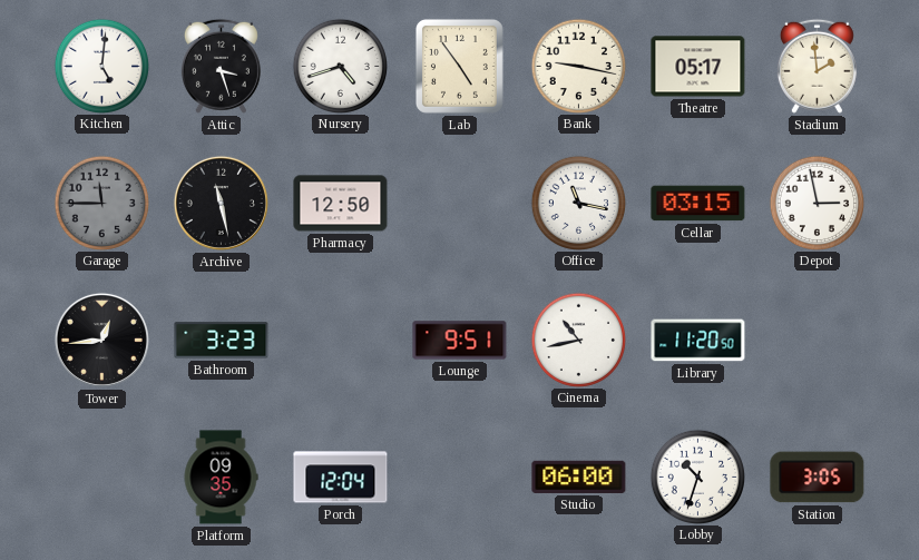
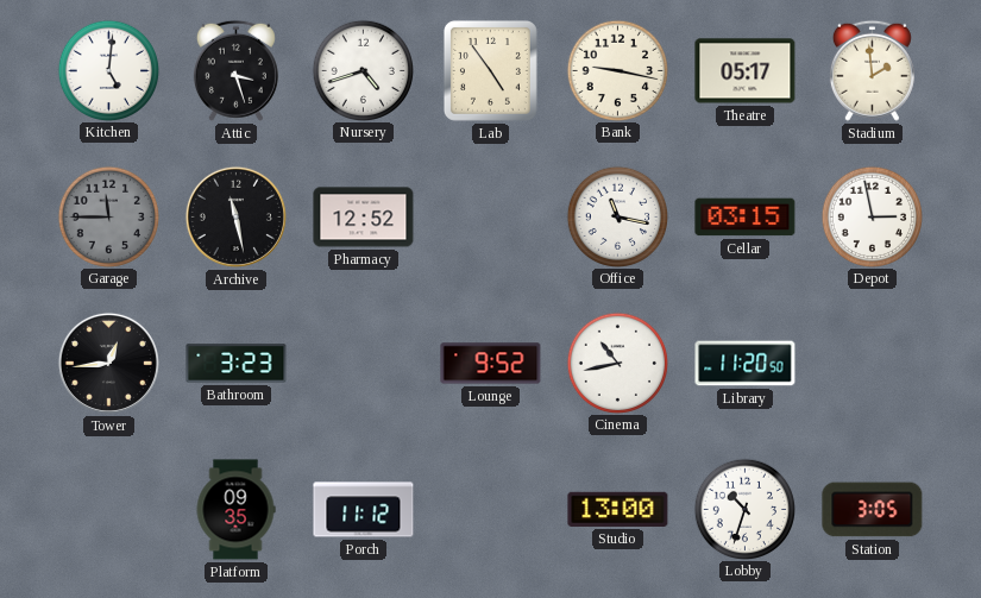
Pharmacy: 12:50 -> 12:52
Lounge: 9:51 -> 9:52
Porch: 12:04 -> 11:12
Studio: 06:00 -> 13:00
